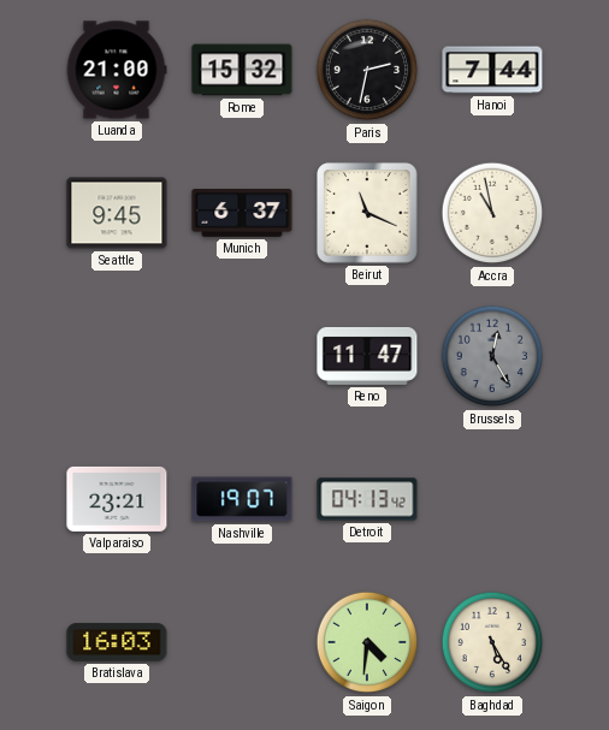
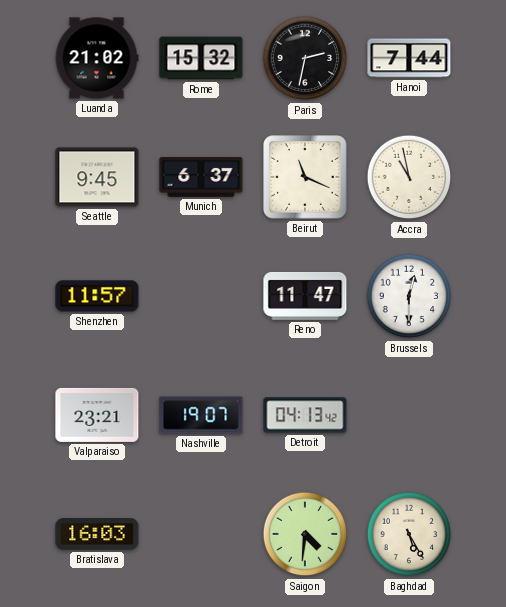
Luanda: 21:00 -> 21:02
Shenzhen: none -> 11:57
Brussels: 12:25 -> 12:30
Brussels dial: grey -> white
